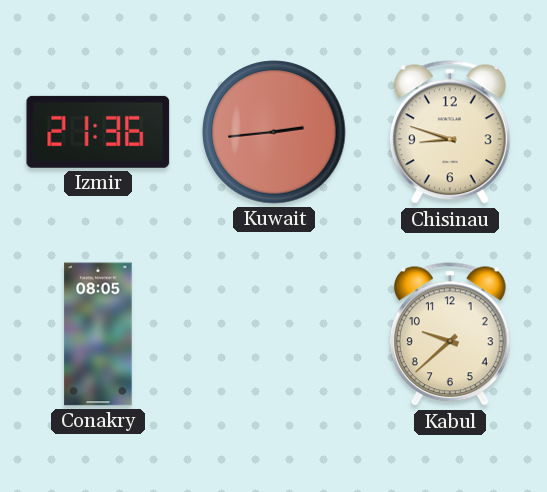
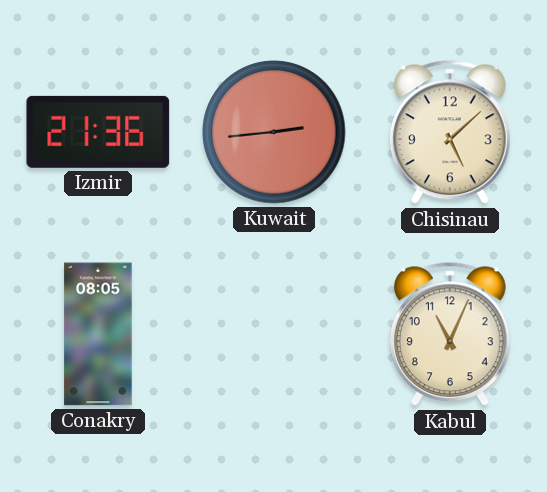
Chisinau: 8:48 -> 5:08
Kabul: 9:38 -> 11:04
